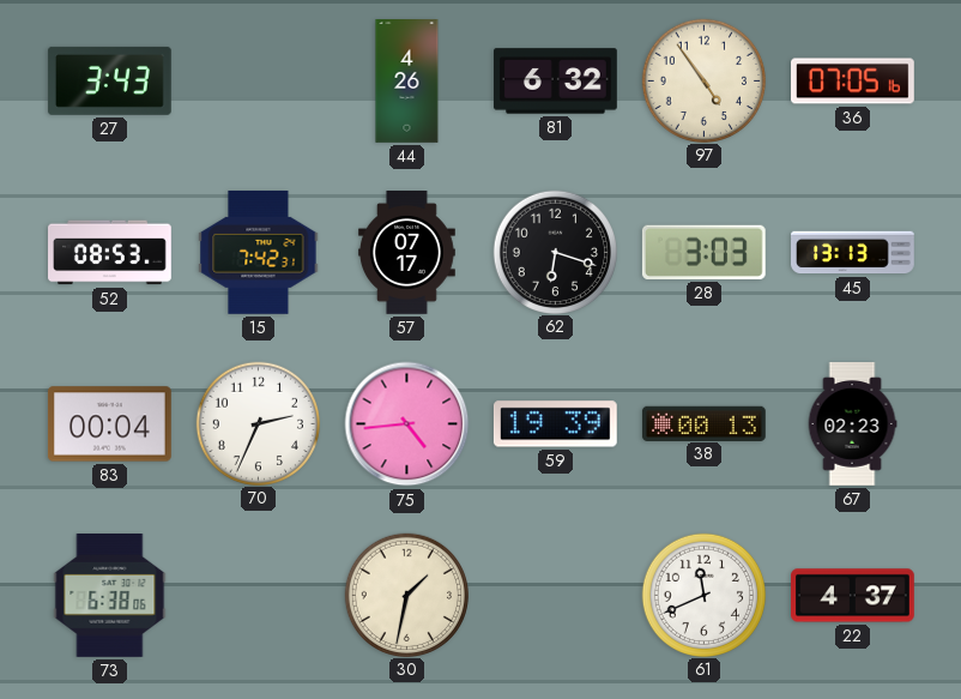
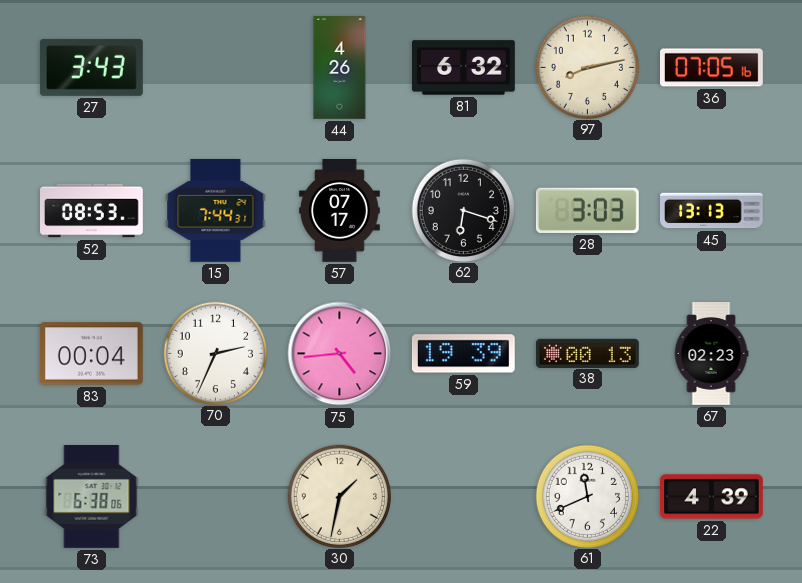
97: 4:54 -> 8:13
15: 7:42 -> 7:44
22: 4:37 -> 4:39
